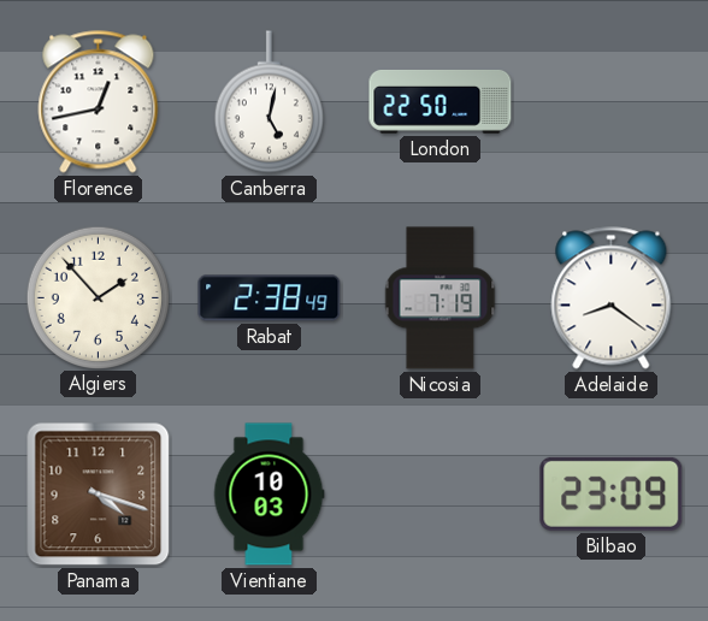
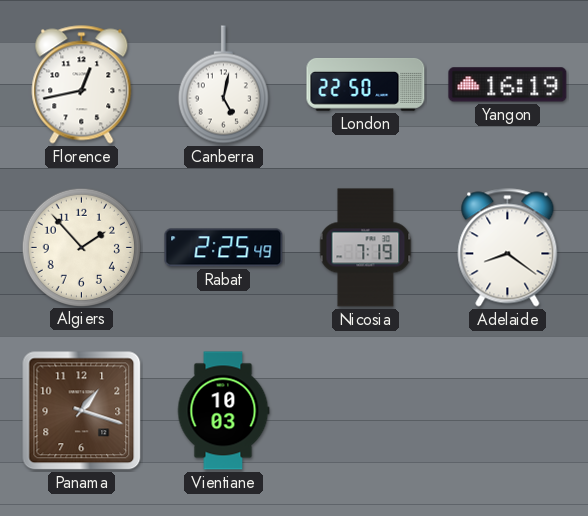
Yangon: none -> 16:19
Rabat: 2:38 -> 2:25
Panama: 4:18 -> 1:18
Bilbao: 23:09 -> none
